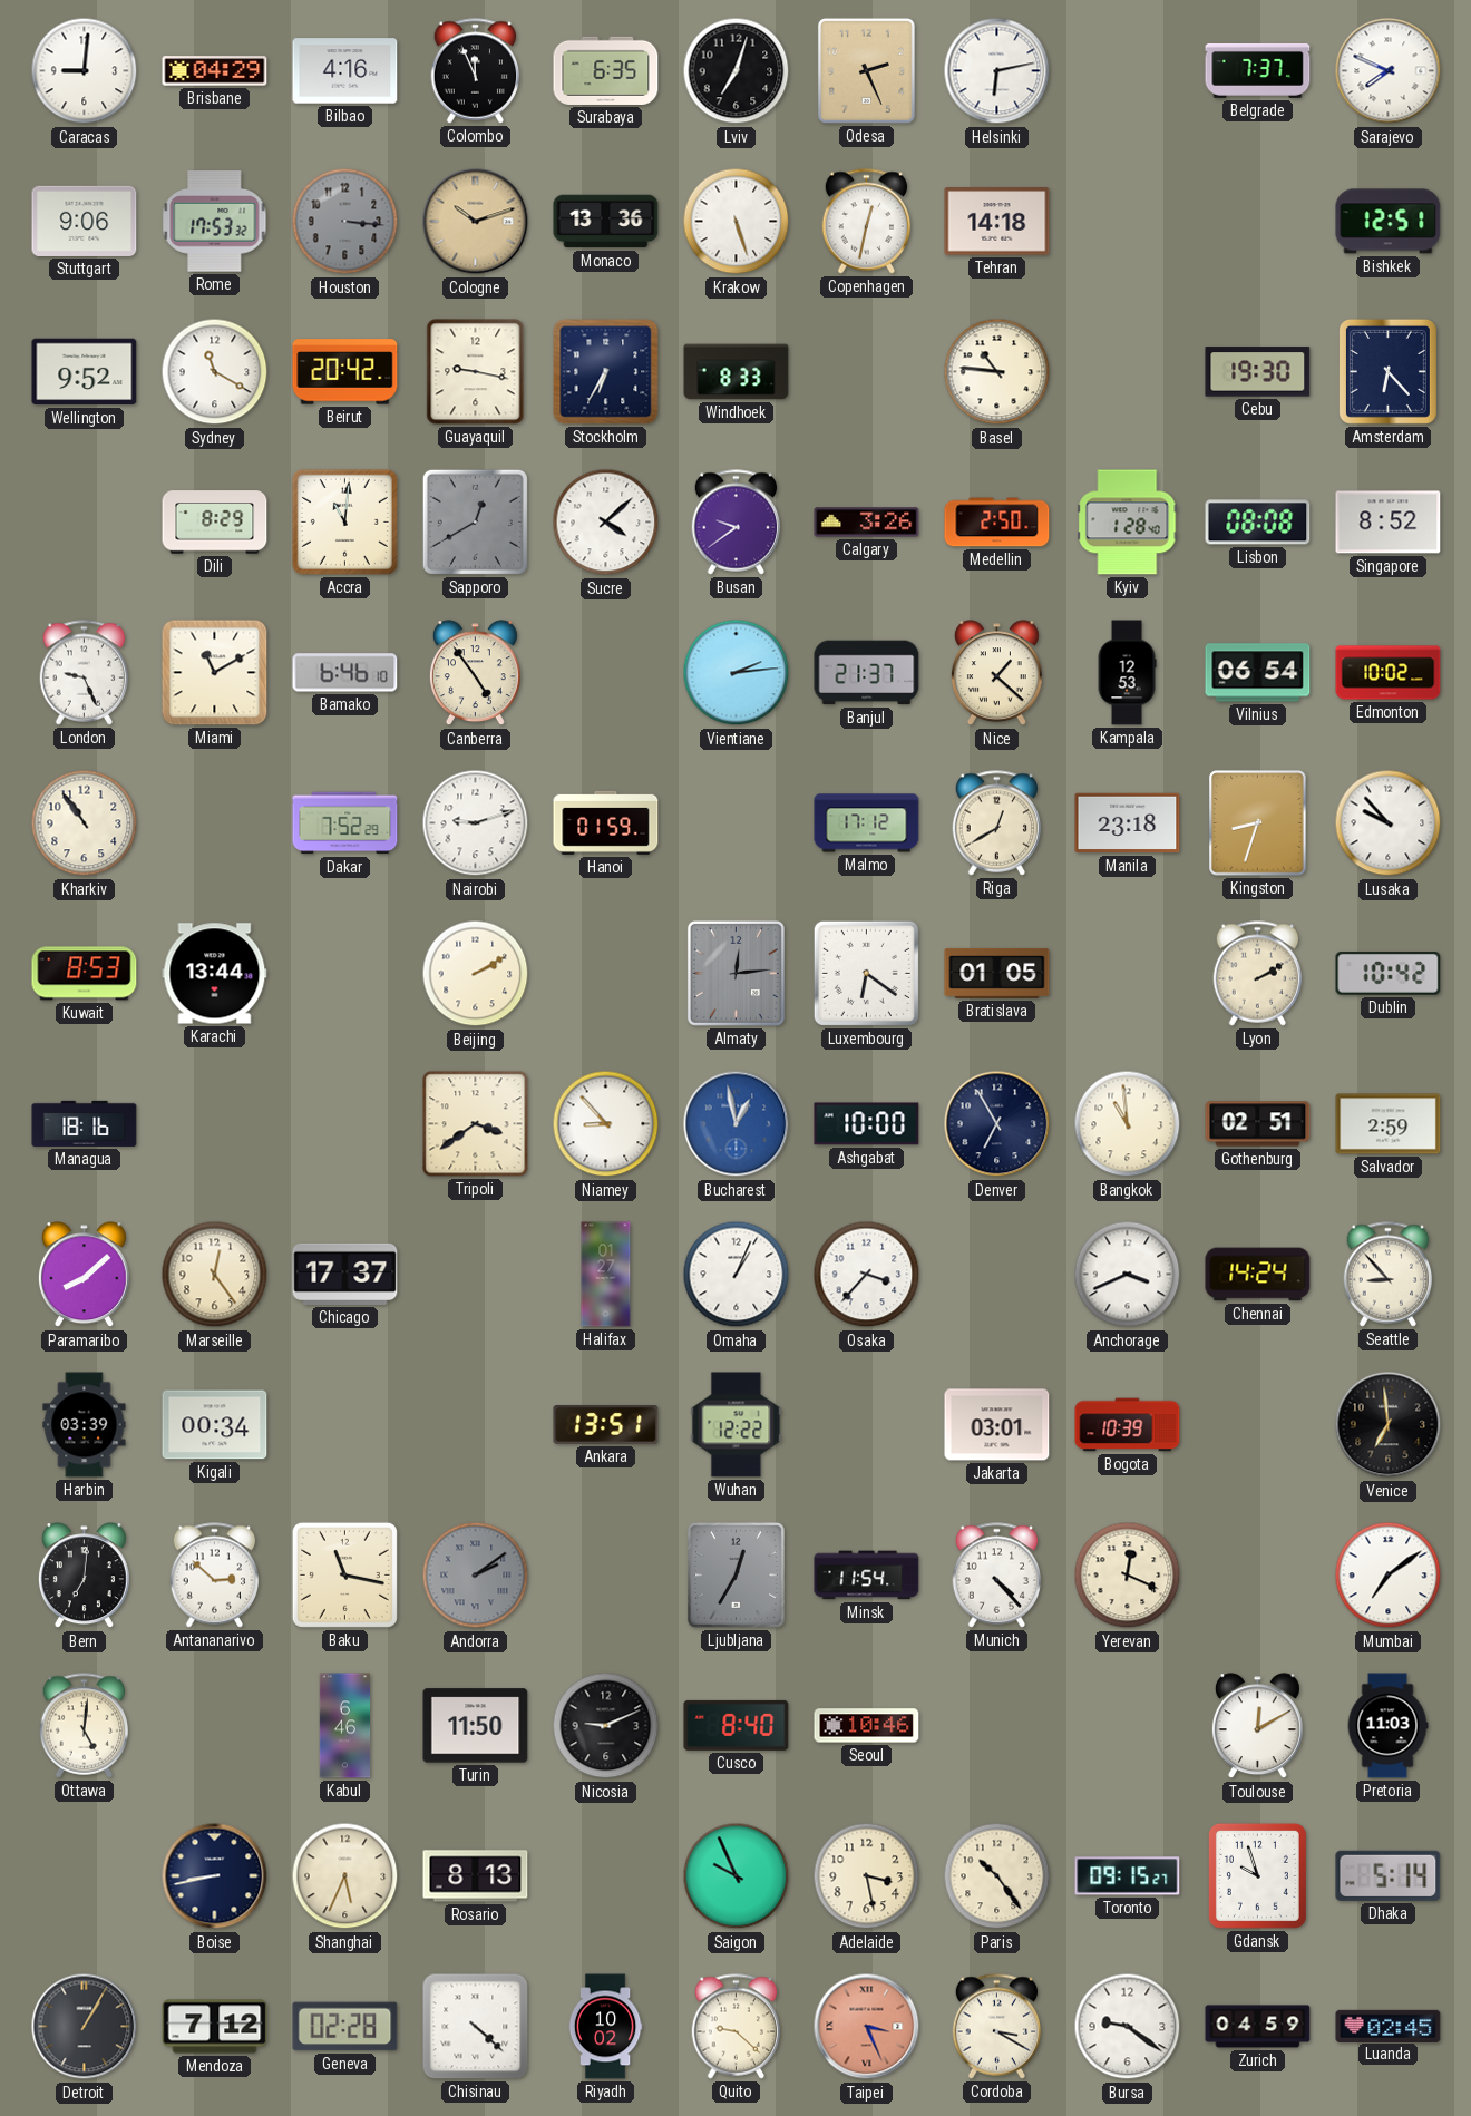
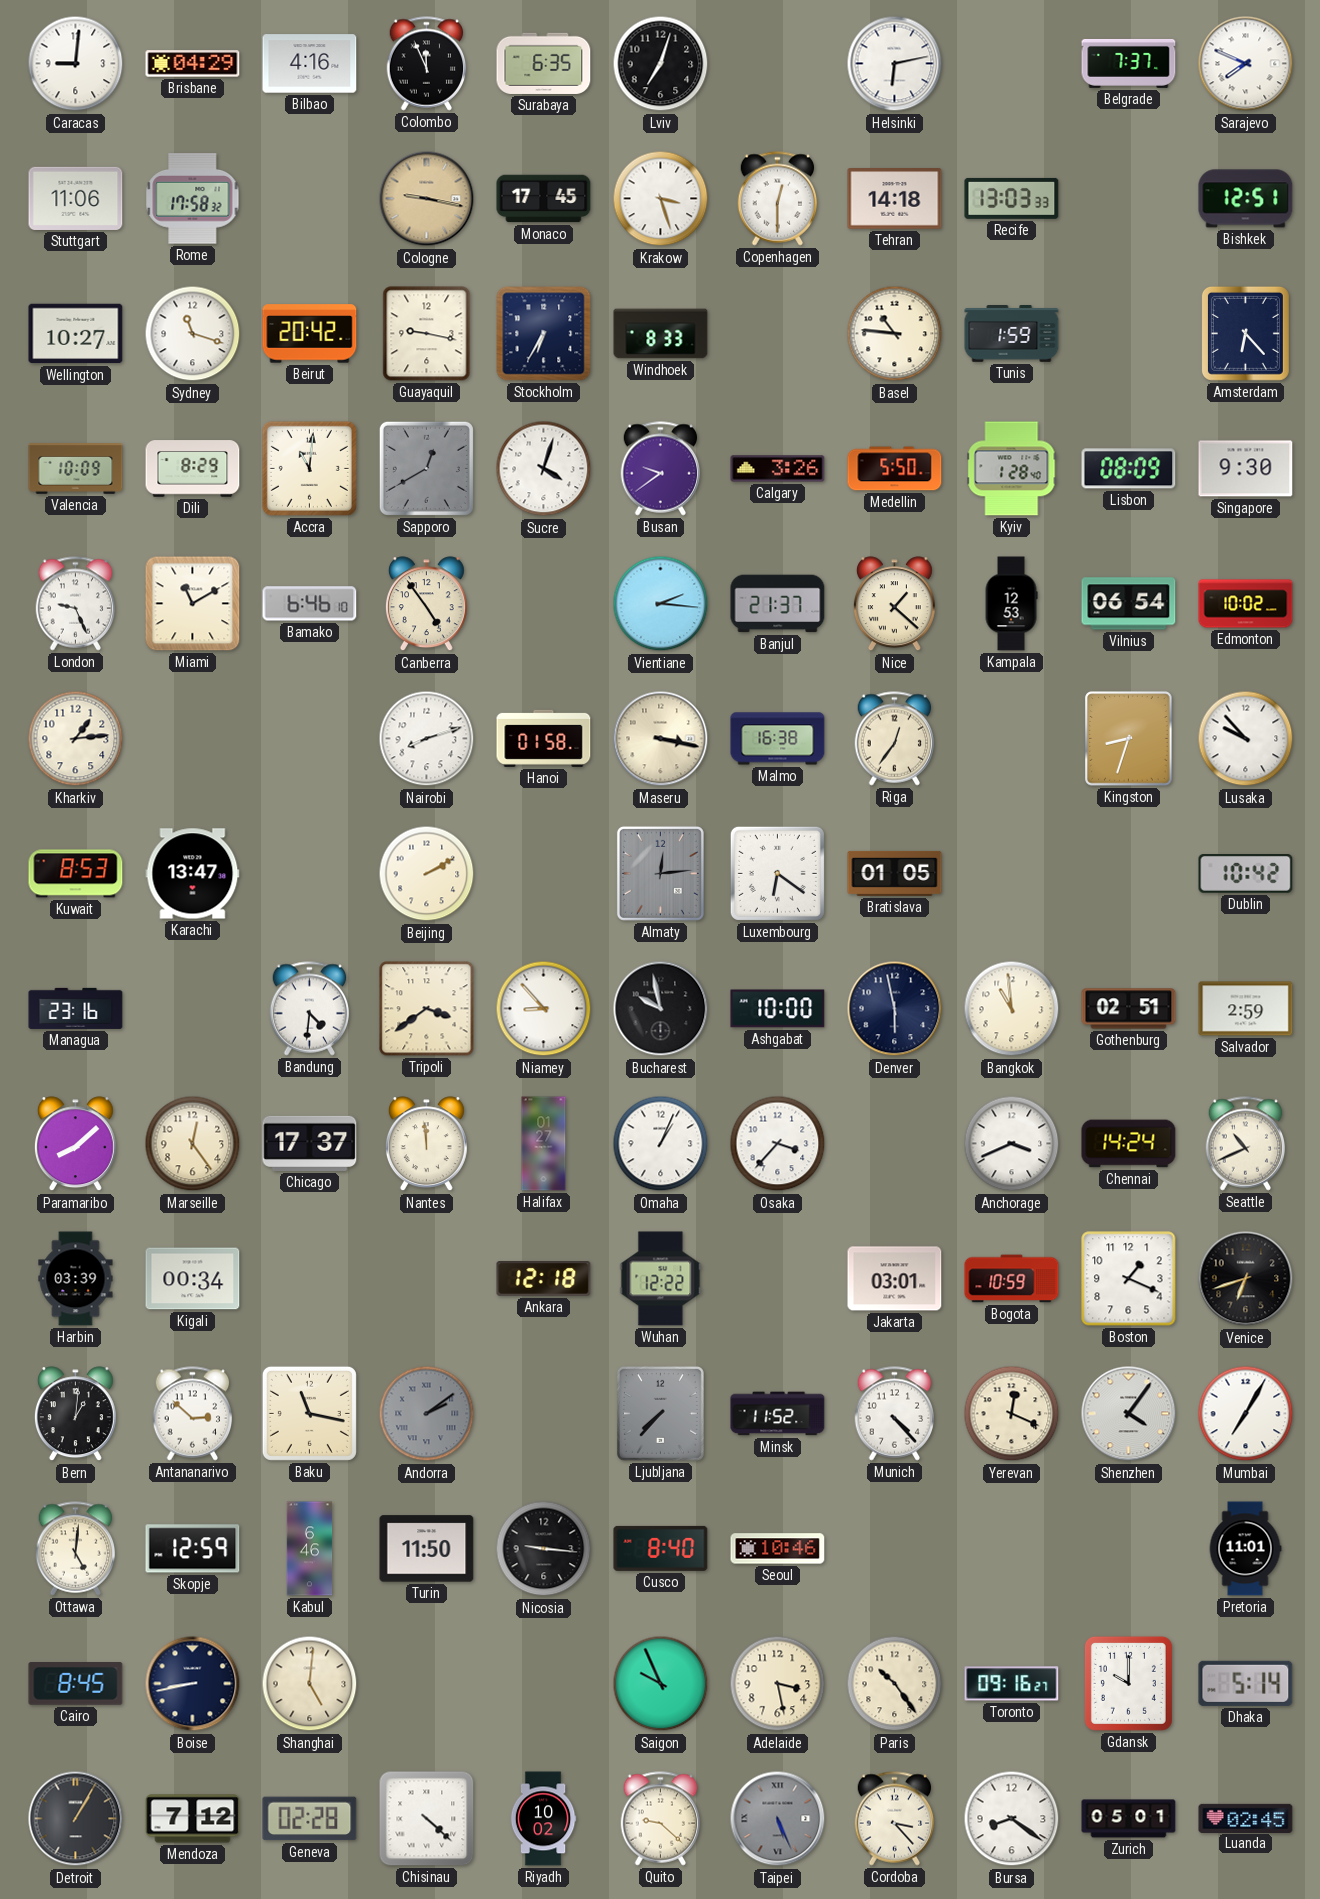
Odesa: 2:26 -> none
Stuttgart: 9:06 -> 11:06
Rome: 17:53 -> 17:58
Houston: 3:16 -> none
Cologne: 10:12 -> 9:17
Monaco: 13:36 -> 17:45
Krakow: 5:27 -> 3:27
Copenhagen: 12:32 -> 12:30
Recife: none -> 13:03
Wellington: 9:52 -> 10:27
Sydney: 11:20 -> 11:18
Tunis: none -> 1:59
Cebu: 19:30 -> none
Valencia: none -> 10:09
Sucre: 4:08 -> 4:03
Medellin: 2:50 -> 5:50
Lisbon: 08:08 -> 08:09
Singapore: 8:52 -> 9:30
Vientiane: 2:14 -> 2:16
Kharkiv: 10:54 -> 1:14
Dakar: 7:52 -> none
Nairobi: 9:12 -> 8:12
Hanoi: 01:59 -> 01:58
Maseru: none -> 3:17
Malmo: 17:12 -> 16:38
Riga: 12:40 -> 12:36
Manila: 23:18 -> none
Karachi: 13:44 -> 13:47
Lyon: 2:10 -> none
Managua: 18:16 -> 23:16
Bandung: none -> 4:31
Bucharest: 12:58 -> 9:58
Bucharest dial: blue -> black
Denver: 6:55 -> 5:58
Nantes: none -> 11:59
Seattle: 8:53 -> 10:41
Ankara: 13:51 -> 12:18
Bogota: 10:39 -> 10:59
Boston: none -> 1:19
Venice: 6:59 -> 6:42
Bern: 7:01 -> 1:01
Ljubljana: 12:35 -> 7:37
Minsk: 11:54 -> 11:52
Shenzhen: none -> 4:06
Mumbai: 7:09 -> 7:05
Skopje: none -> 12:59
Nicosia: 9:11 -> 9:16
Toulouse: 12:10 -> none
Pretoria: 11:03 -> 11:01
Cairo: none -> 8:45
Shanghai: 5:34 -> 5:01
Rosario: 8:13 -> none
Toronto: 09:15 -> 09:16
Gdansk: 9:57 -> 10:00
Taipei: 3:26 -> 5:26
Taipei dial: salmon -> grey
Cordoba: 3:20 -> 3:23
Bursa: 9:21 -> 8:21
Zurich: 04:59 -> 05:01
